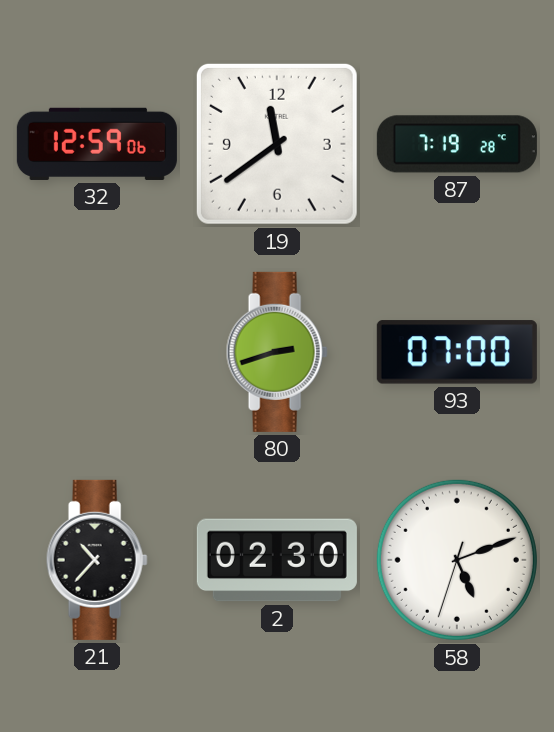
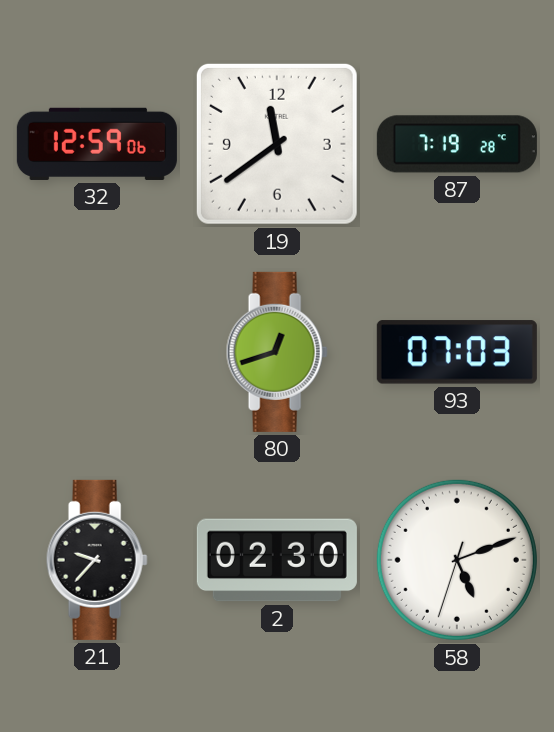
80: 2:42 -> 12:42
93: 07:00 -> 07:03
21: 10:37 -> 9:37
